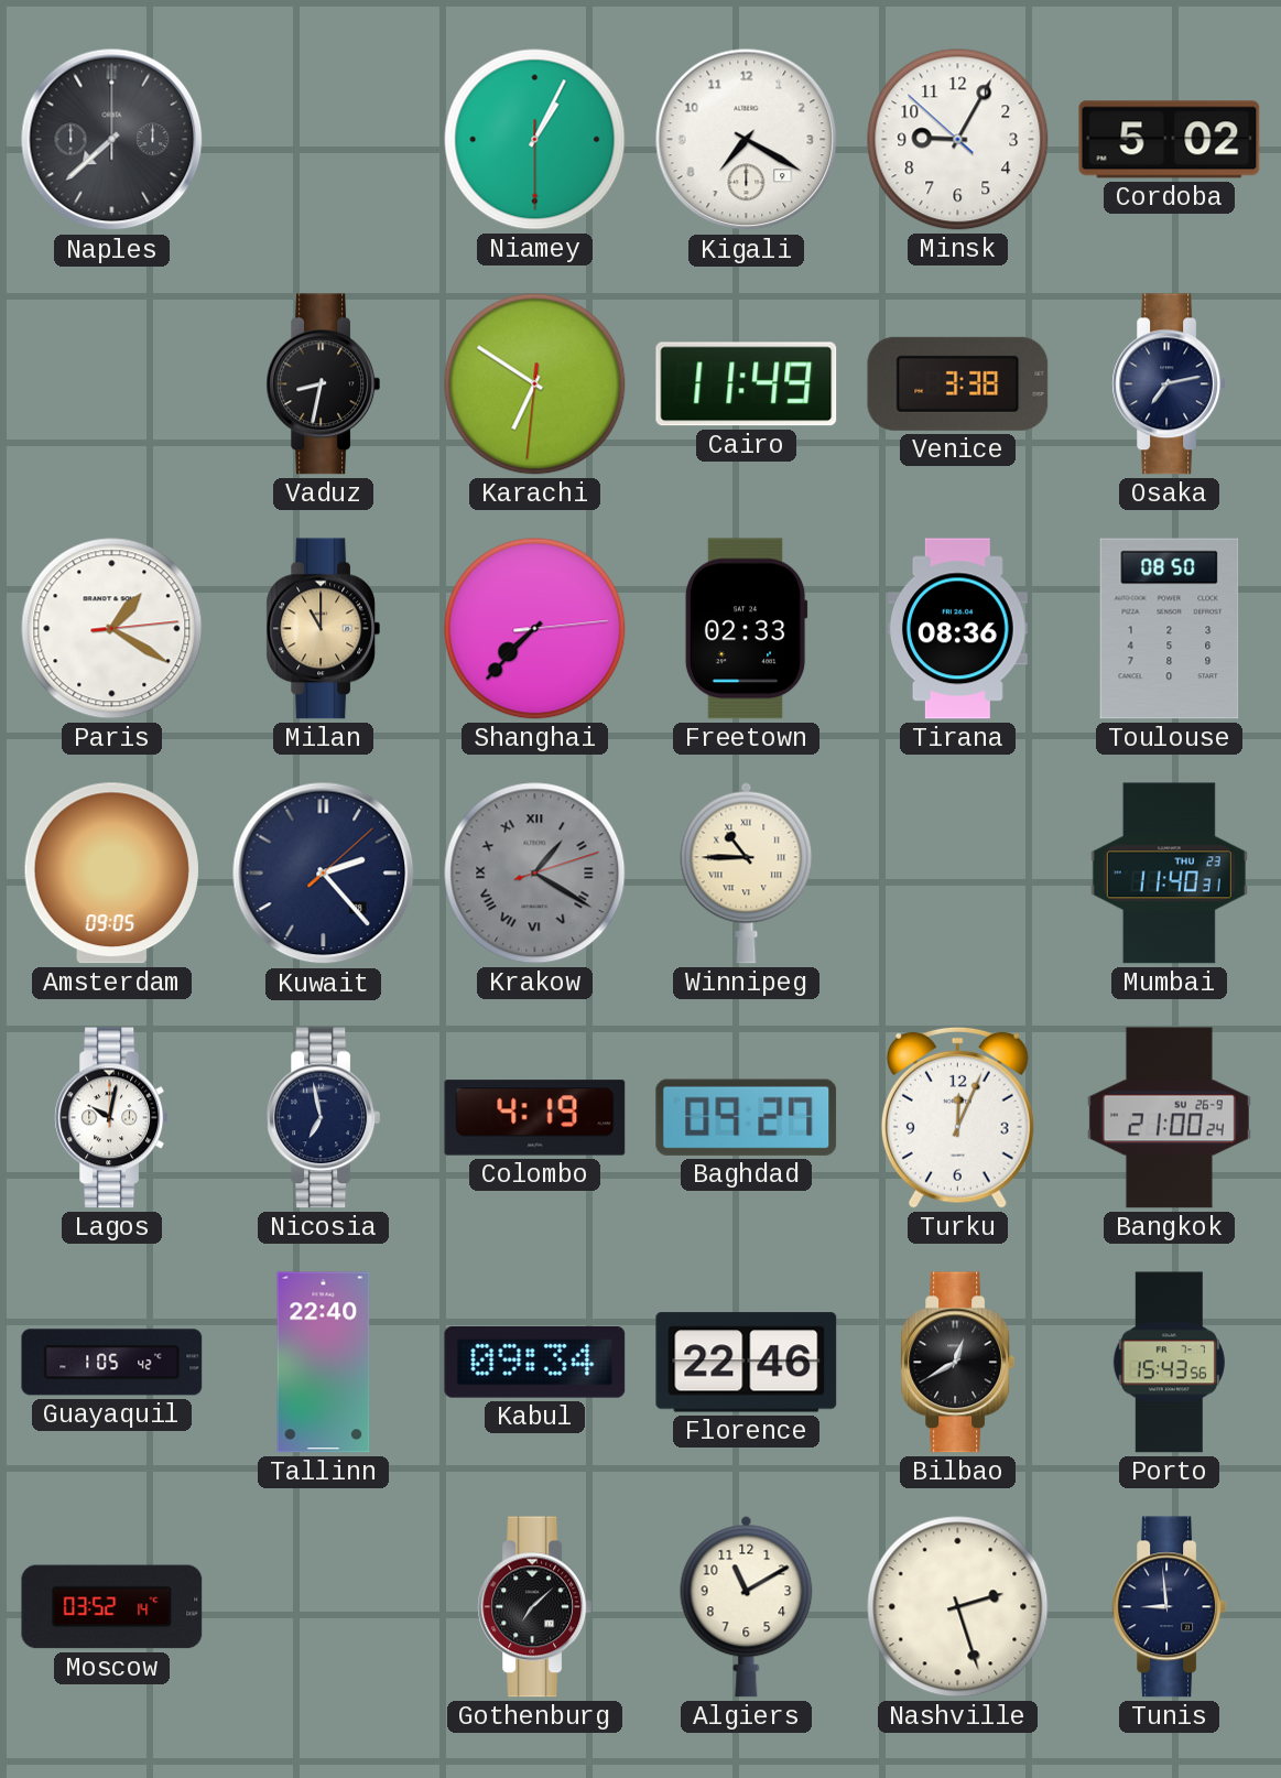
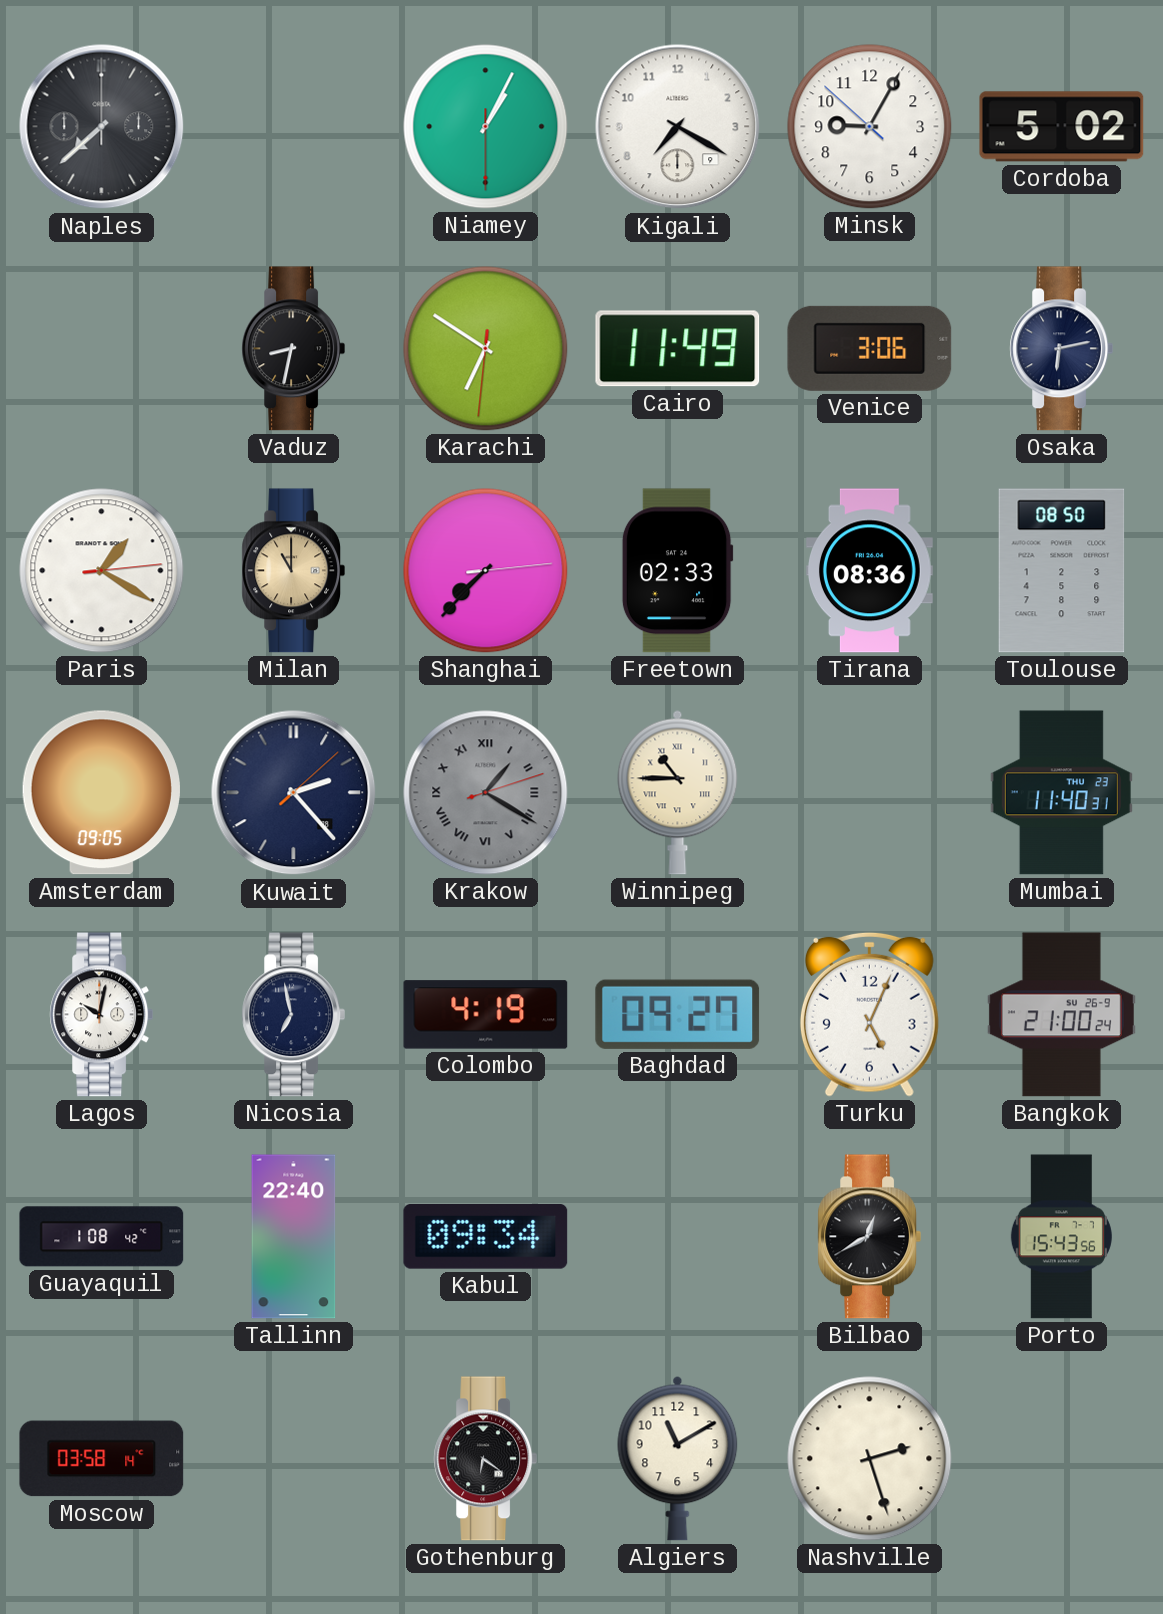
Venice: 3:38 -> 3:06
Osaka: 7:13 -> 6:13
Turku: 12:04 -> 5:04
Guayaquil: 1:05 -> 1:08
Florence: 22:46 -> none
Moscow: 03:52 -> 03:58
Gothenburg: 7:08 -> 6:21
Tunis: 8:59 -> none
